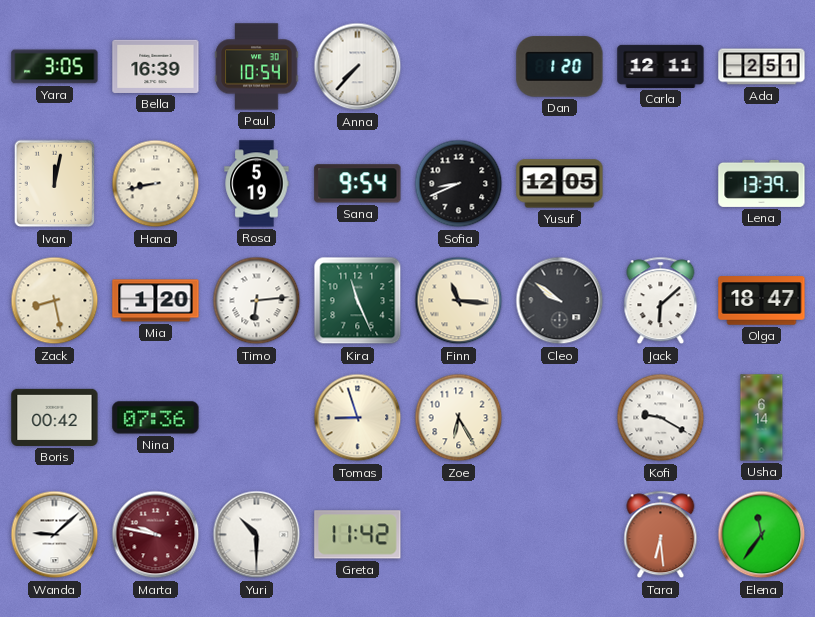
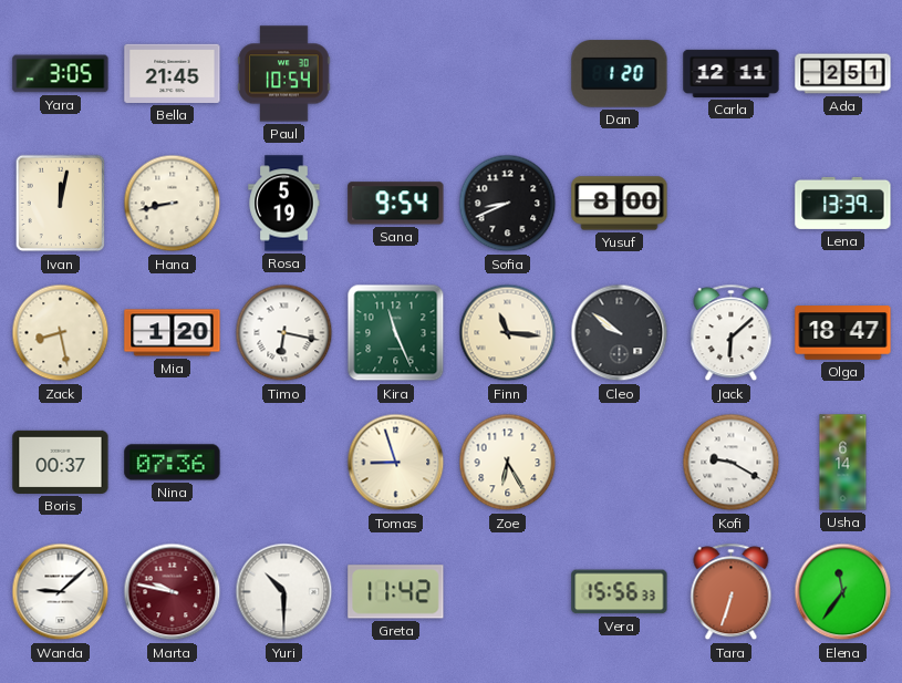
Bella: 16:39 -> 21:45
Anna: 7:37 -> none
Yusuf: 12:05 -> 8:00
Timo: 6:14 -> 6:17
Boris: 00:42 -> 00:37
Vera: none -> 15:56
Tara: 6:29 -> 6:33
